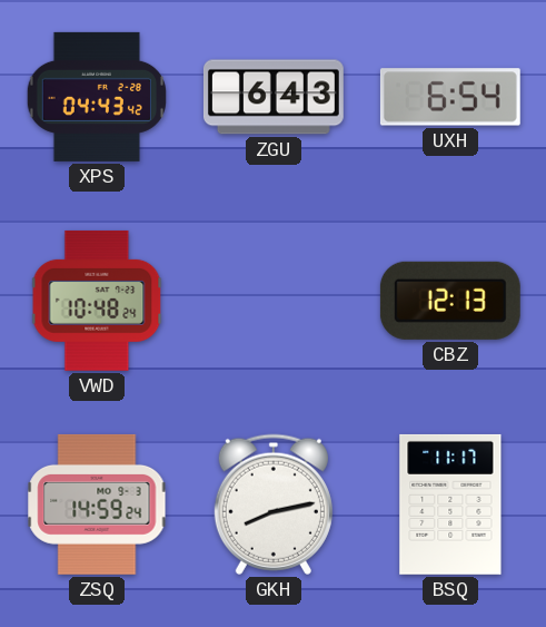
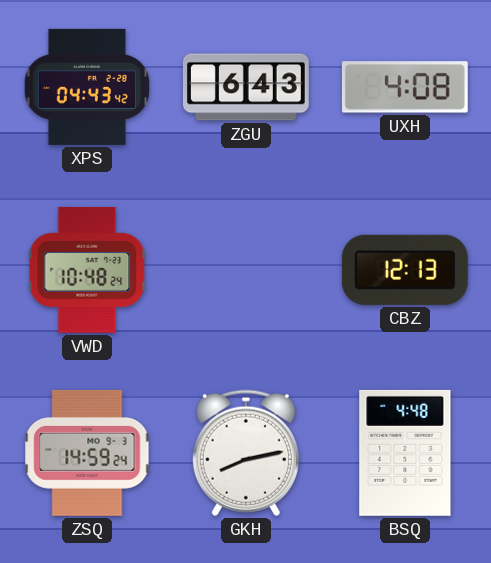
UXH: 6:54 -> 4:08
BSQ: 11:17 -> 4:48
